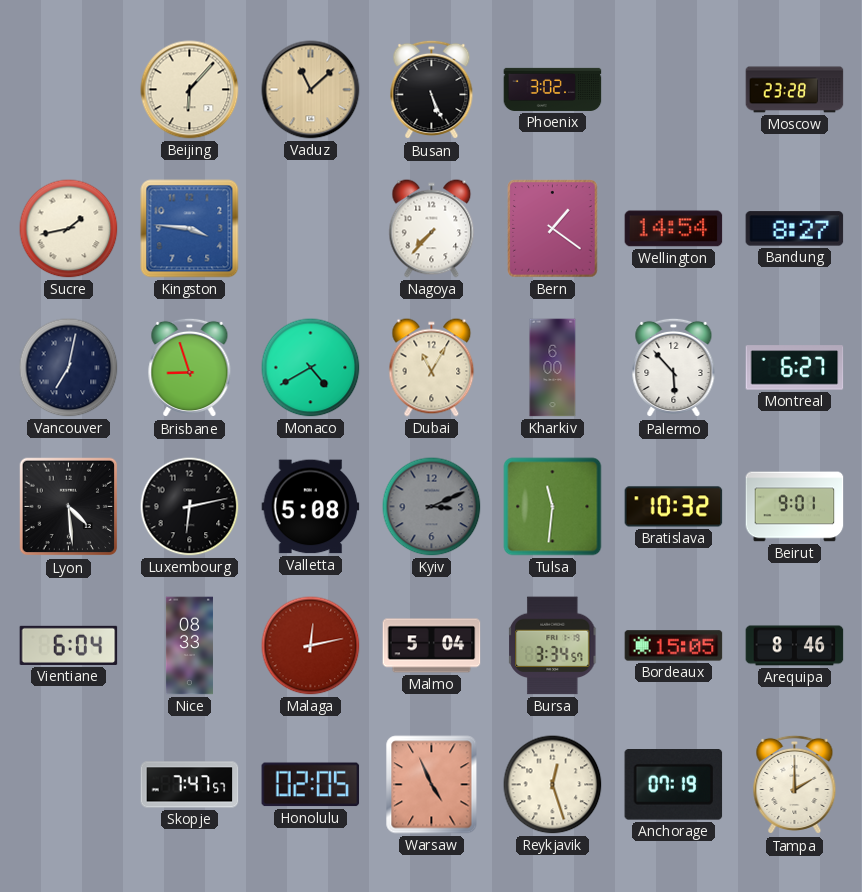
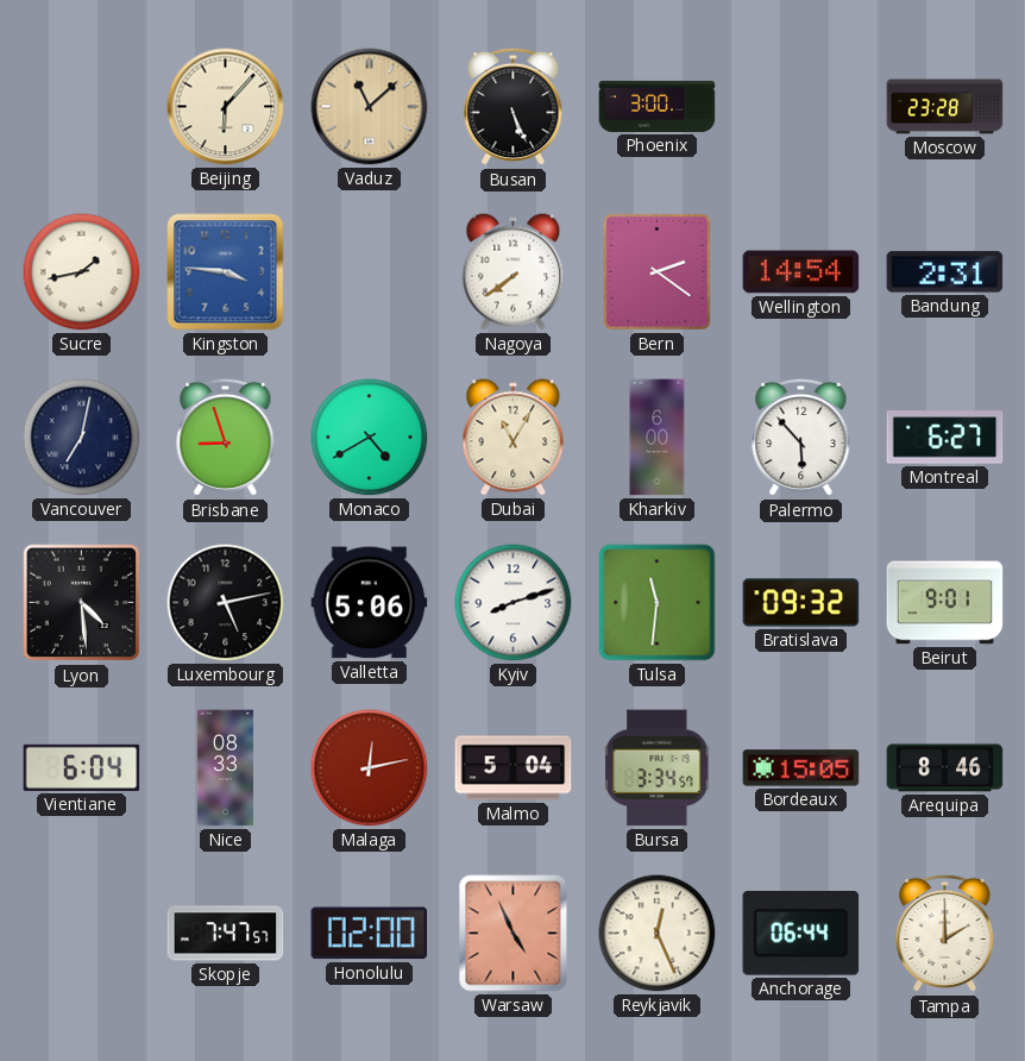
Phoenix: 3:02 -> 3:00
Nagoya: 7:37 -> 7:39
Bern: 1:21 -> 2:21
Bandung: 8:27 -> 2:31
Luxembourg: 6:13 -> 5:13
Valletta: 5:08 -> 5:06
Kyiv: 3:11 -> 8:12
Kyiv dial: grey -> white
Bratislava: 10:32 -> 09:32
Honolulu: 02:05 -> 02:00
Reykjavik: 12:27 -> 12:26
Anchorage: 07:19 -> 06:44
